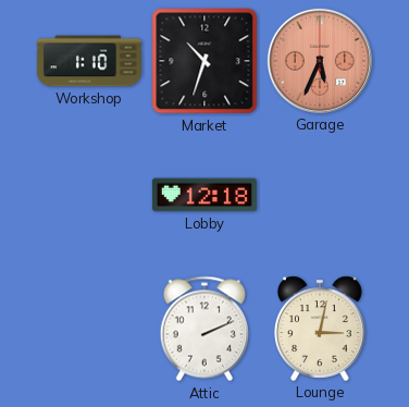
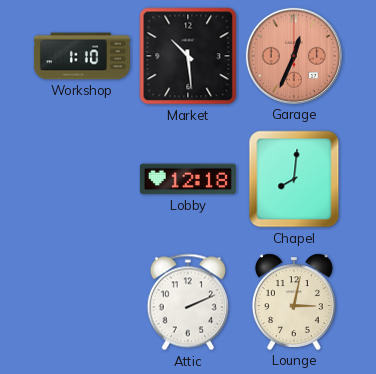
Market: 10:33 -> 10:29
Garage: 5:34 -> 12:34
Chapel: none -> 8:01
